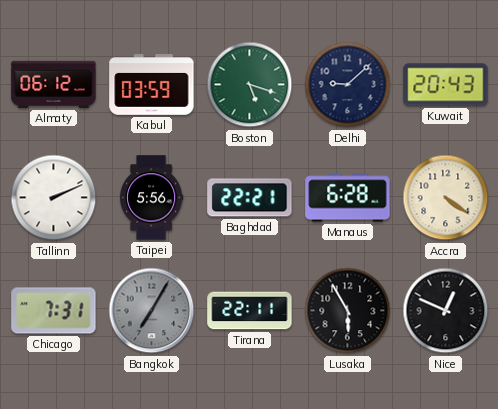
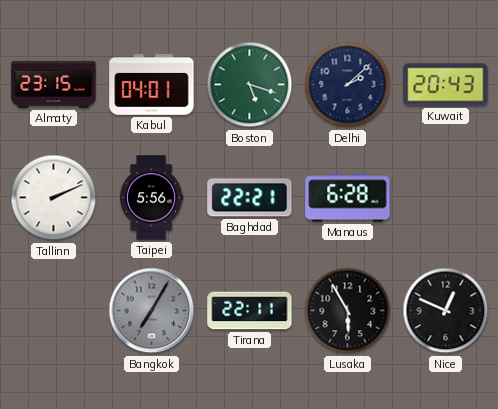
Almaty: 06:12 -> 23:15
Kabul: 03:59 -> 04:01
Delhi: 9:08 -> 2:08
Accra: 4:21 -> none
Chicago: 7:31 -> none
